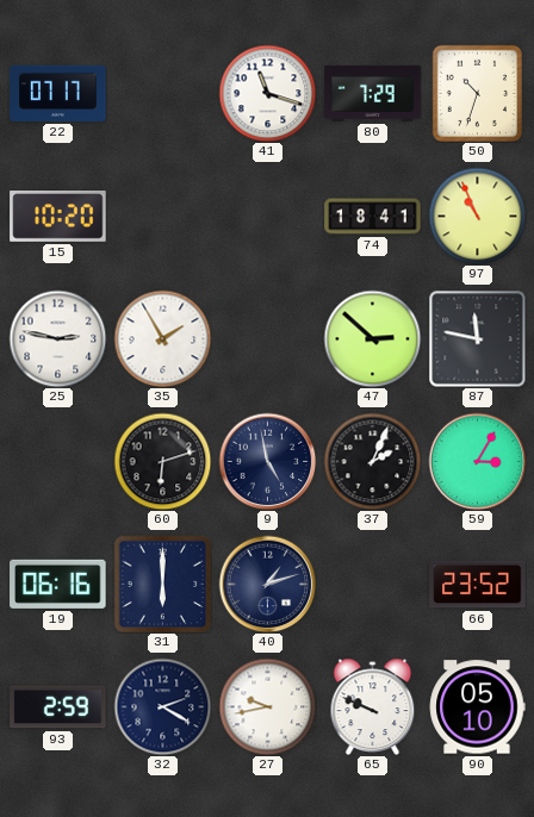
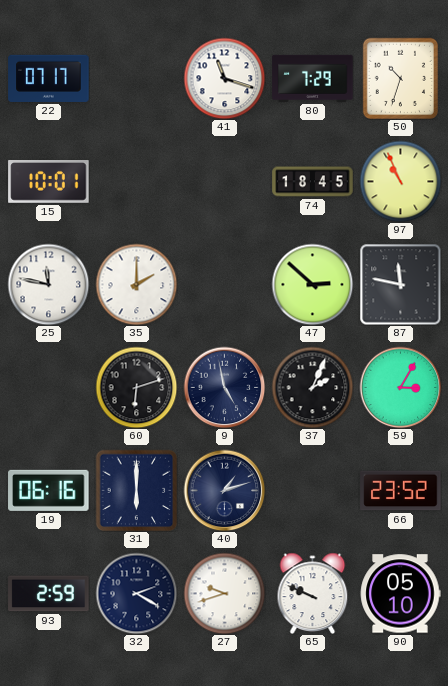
15: 10:20 -> 10:01
74: 18:41 -> 18:45
25: 2:47 -> 11:47
35: 1:55 -> 2:00
27: 9:43 -> 9:42
